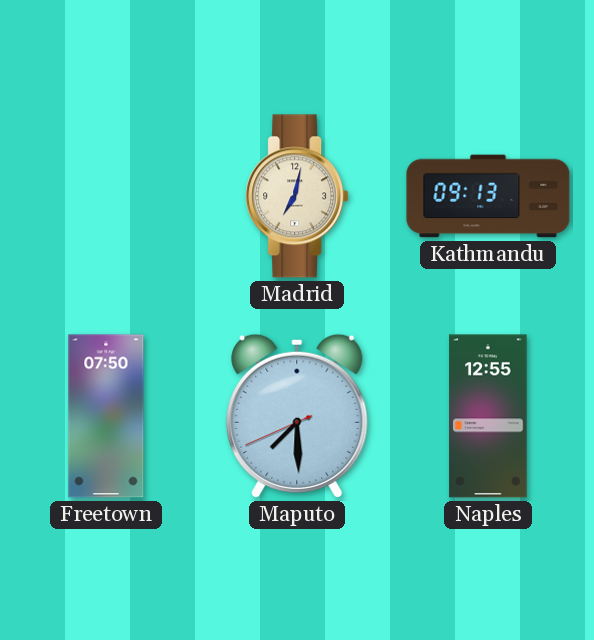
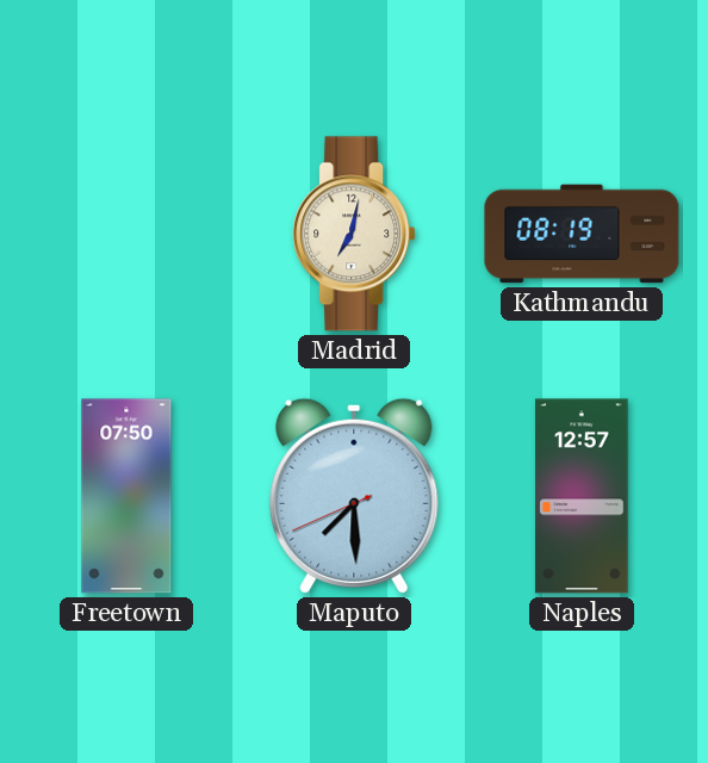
Kathmandu: 09:13 -> 08:19
Naples: 12:55 -> 12:57
